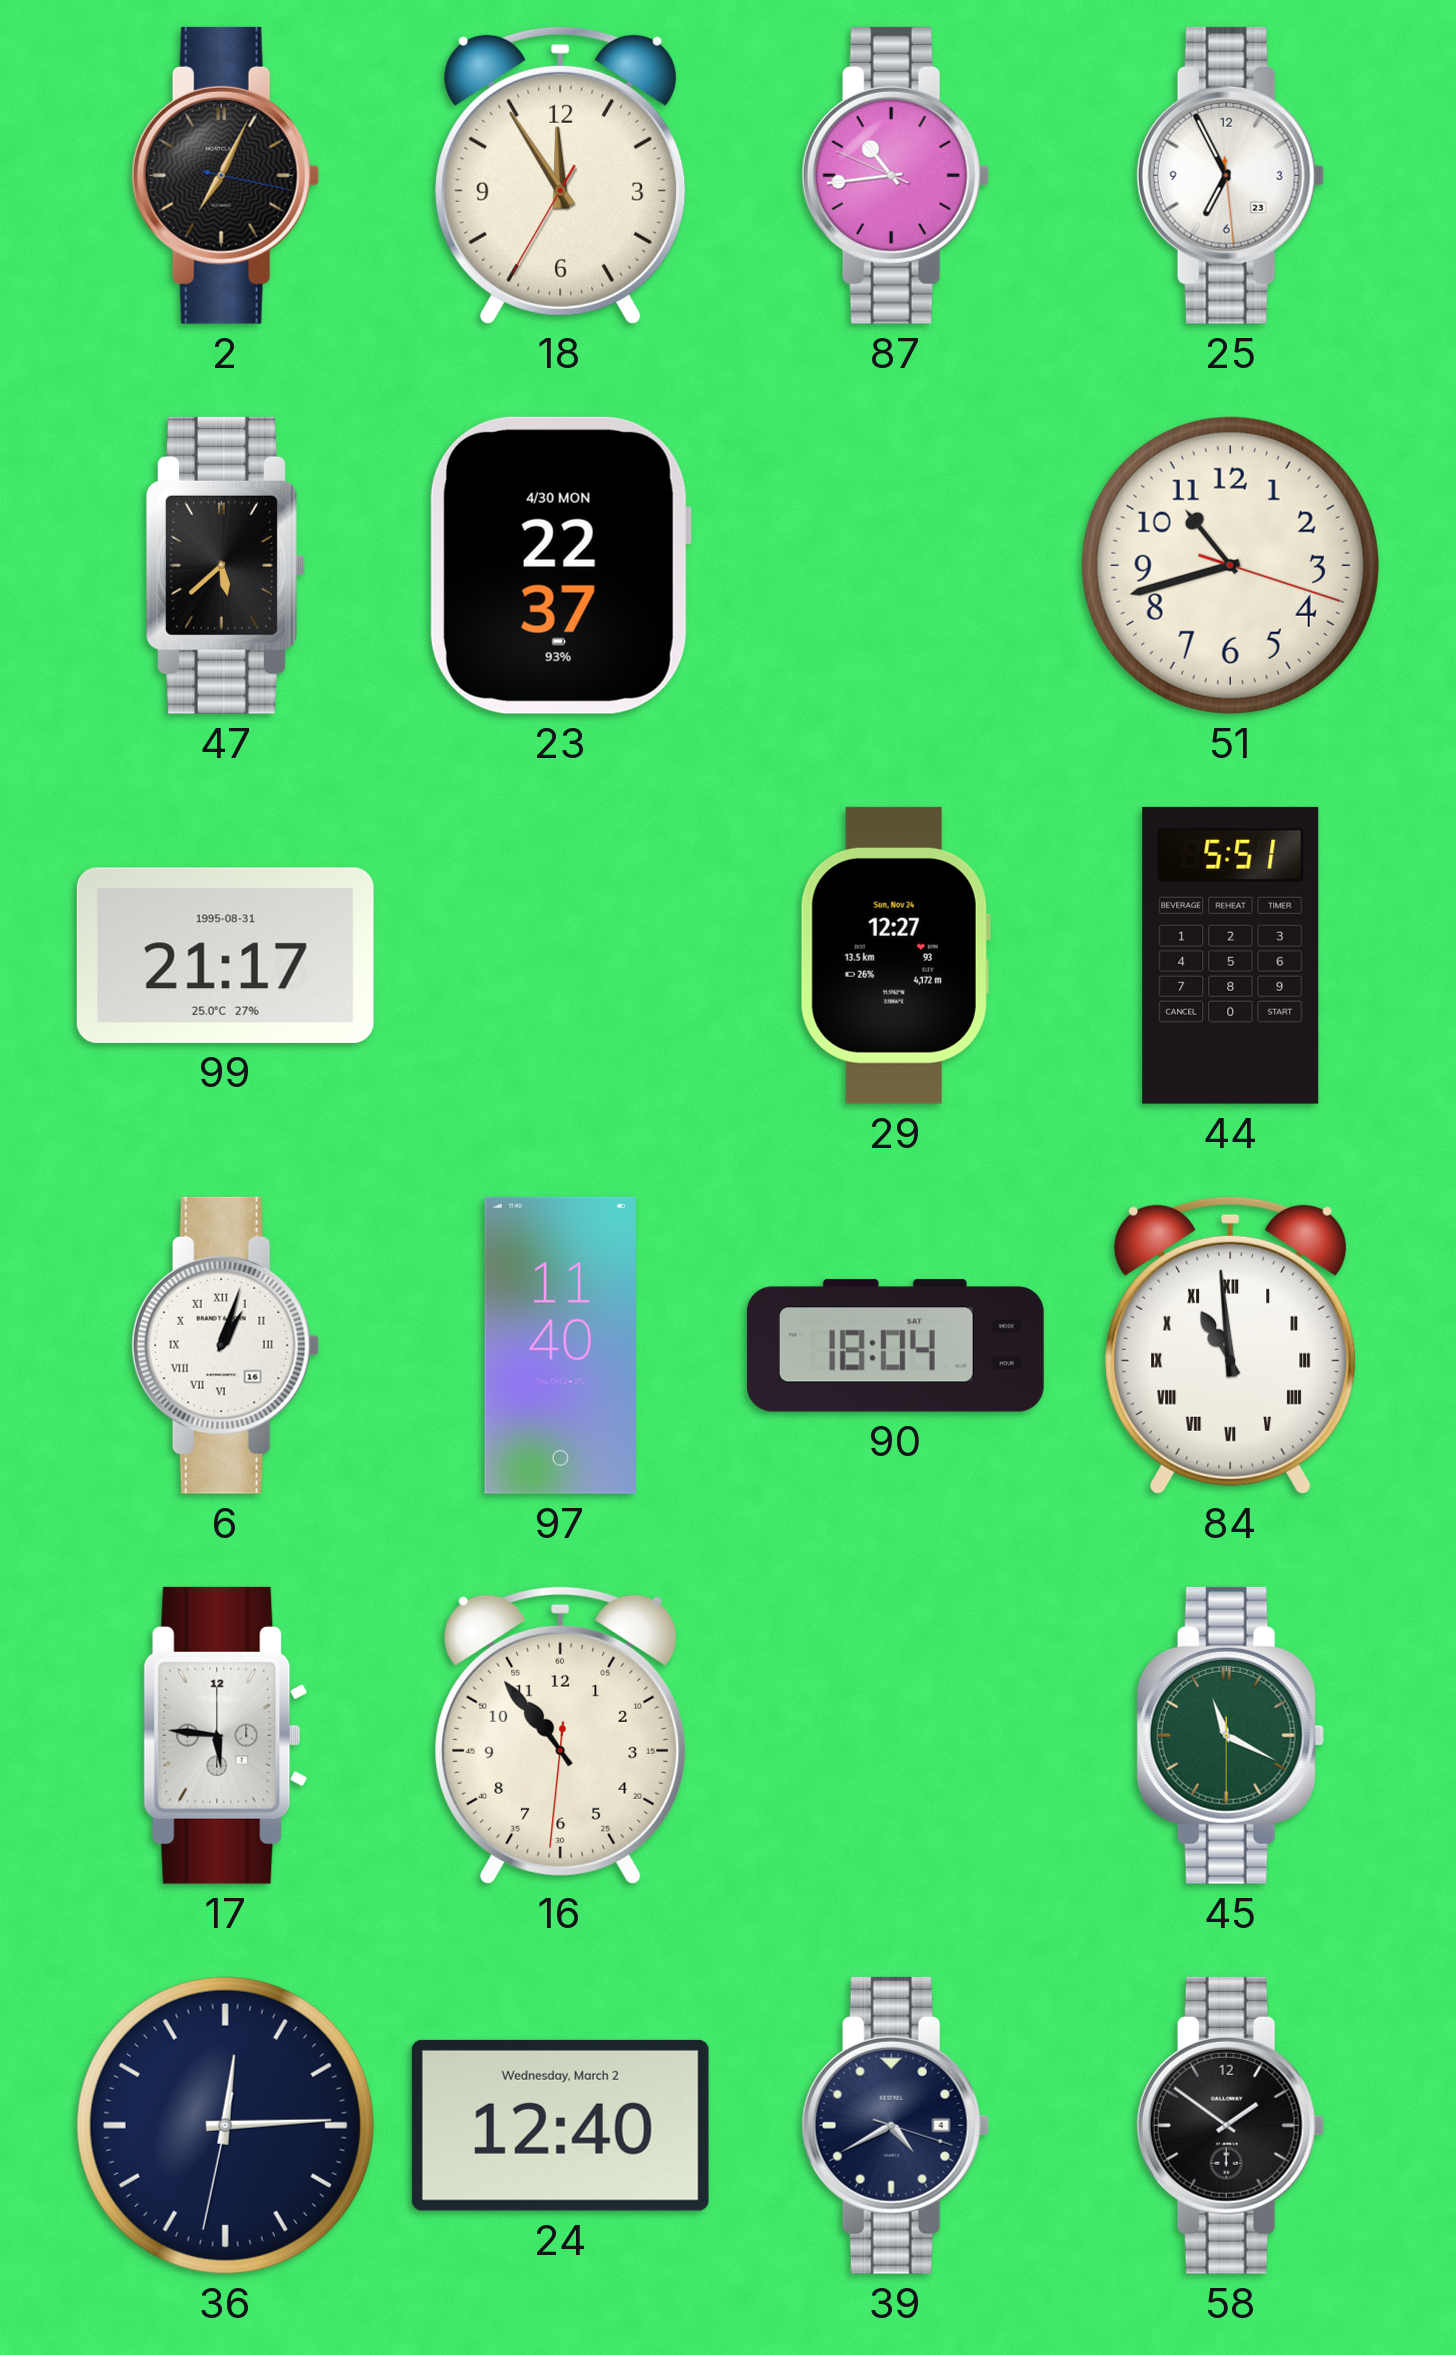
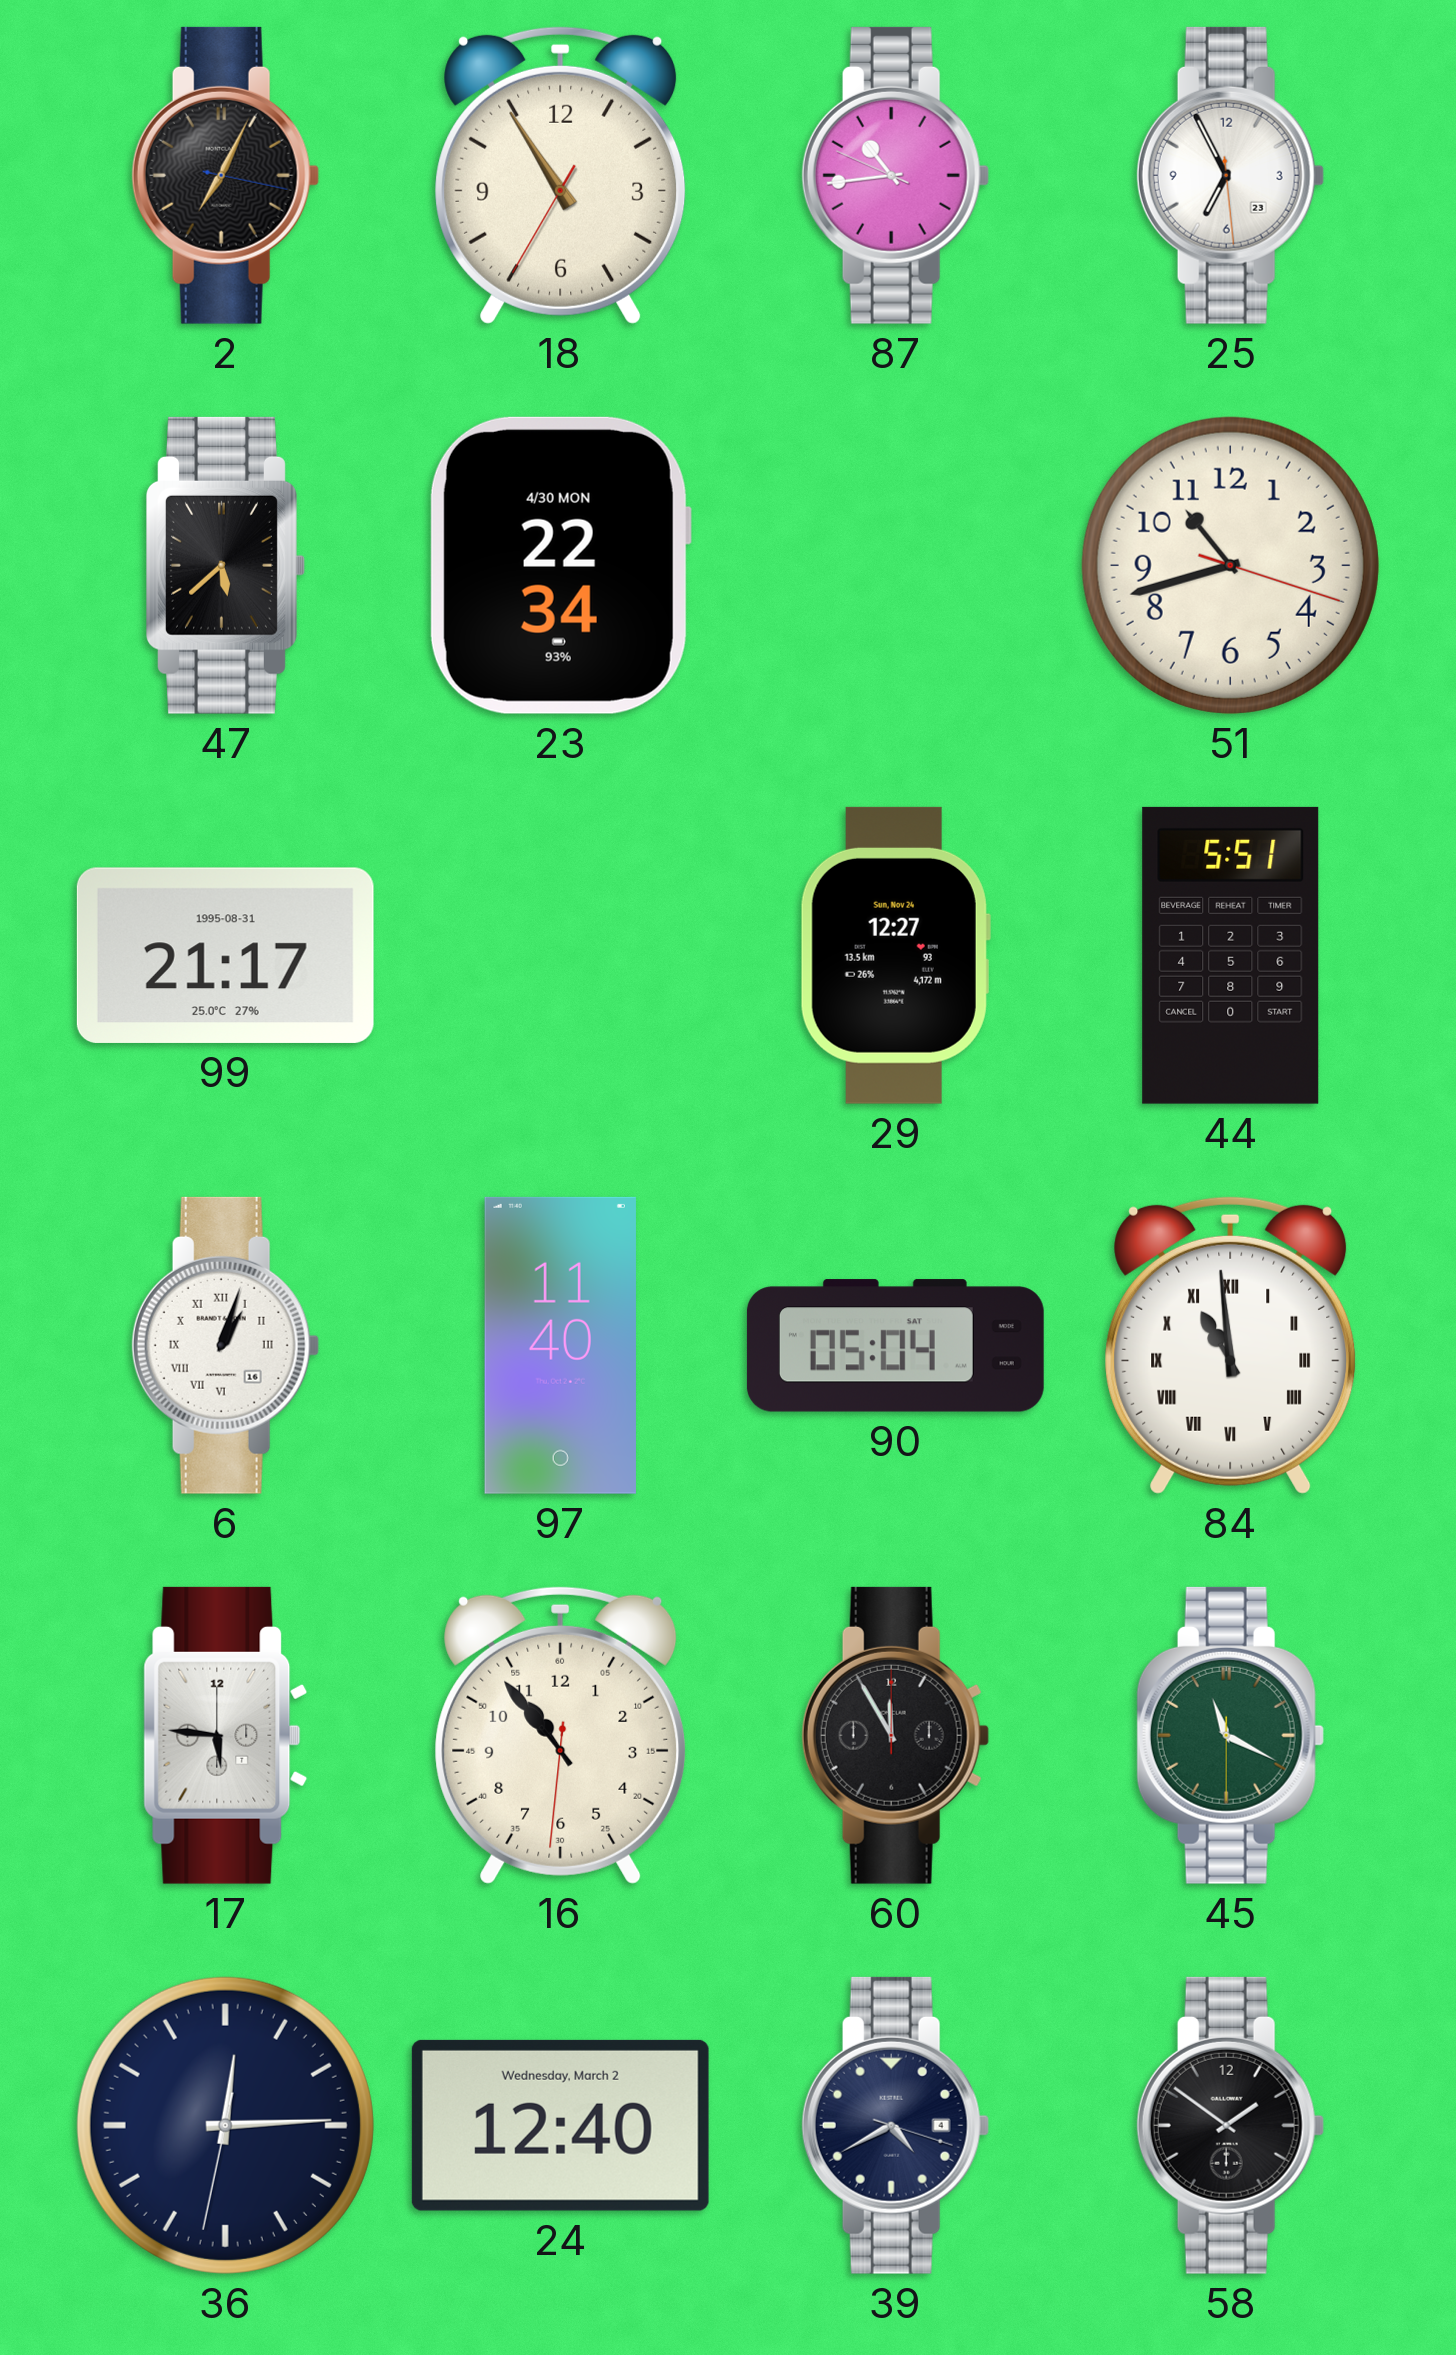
18: 11:54 -> 10:54
23: 22:37 -> 22:34
90: 18:04 -> 05:04
60: none -> 11:55
